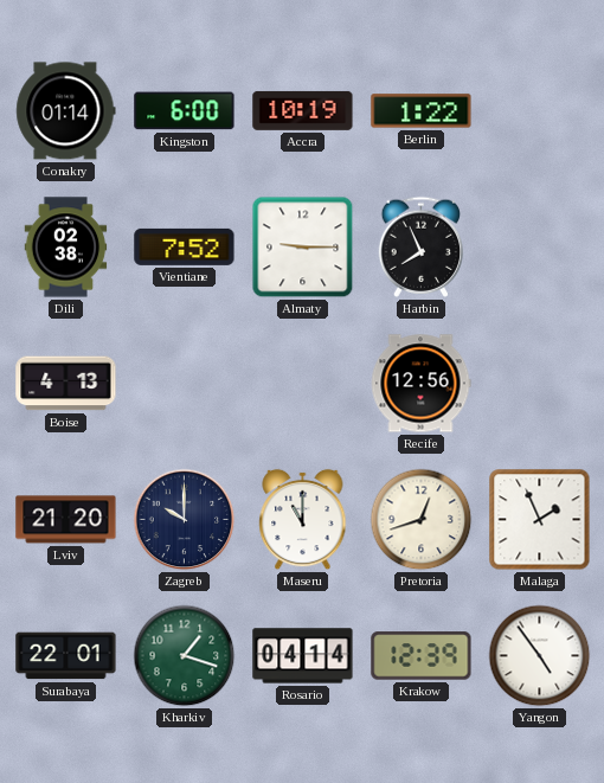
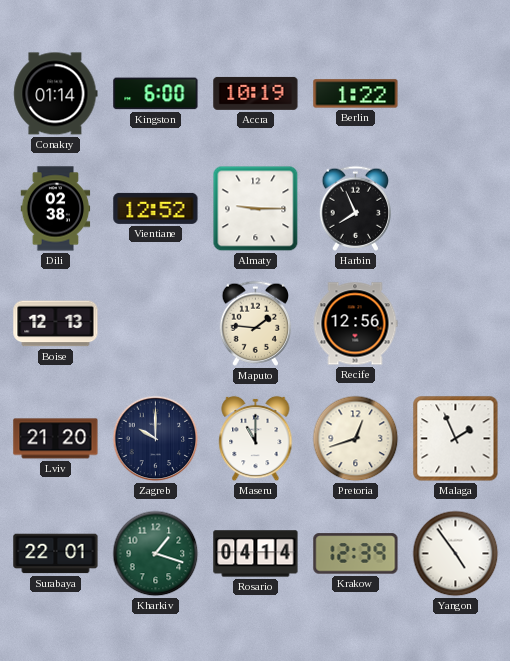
Vientiane: 7:52 -> 12:52
Boise: 4:13 -> 12:13
Maputo: none -> 1:46
